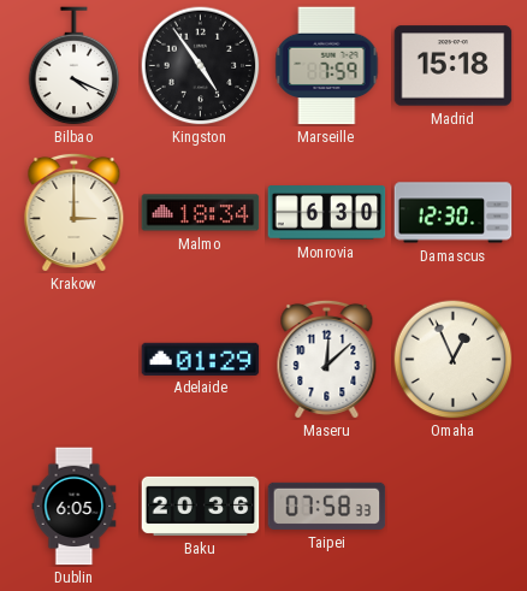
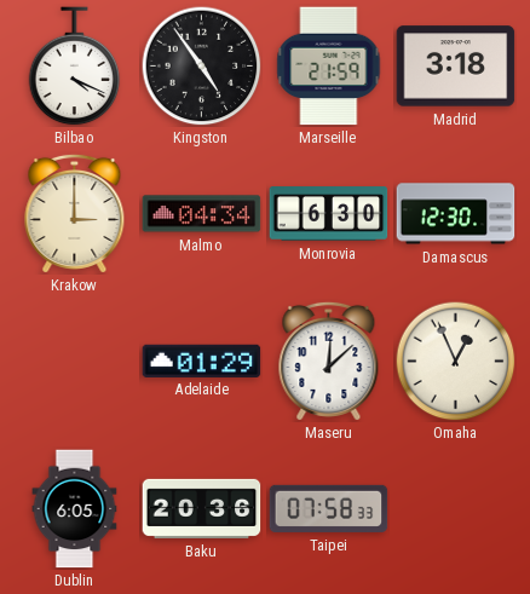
Marseille: 7:59 -> 21:59
Madrid: 15:18 -> 3:18
Malmo: 18:34 -> 04:34
